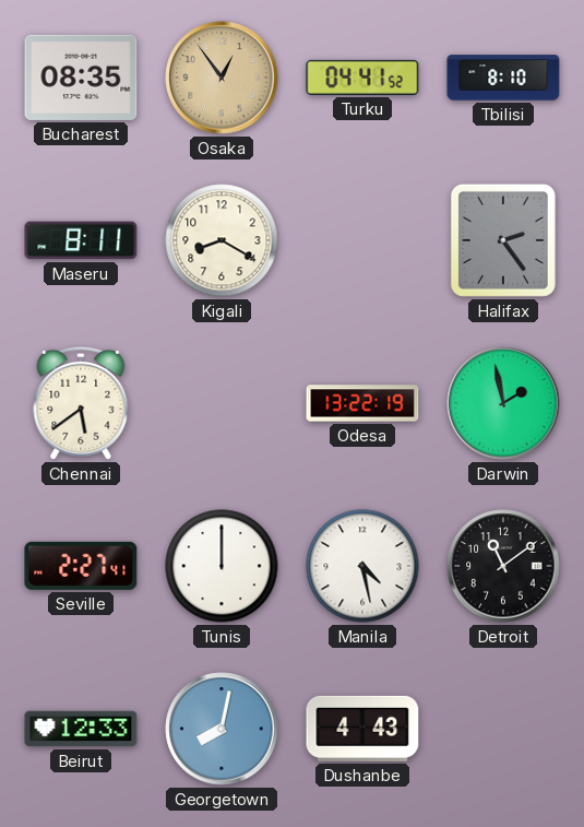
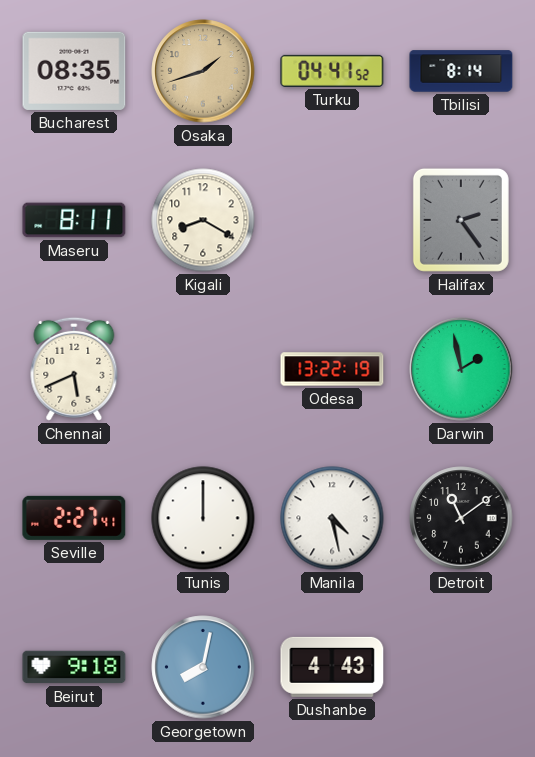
Osaka: 12:54 -> 1:42
Tbilisi: 8:10 -> 8:14
Chennai: 5:39 -> 5:41
Beirut: 12:33 -> 9:18
